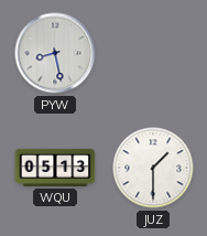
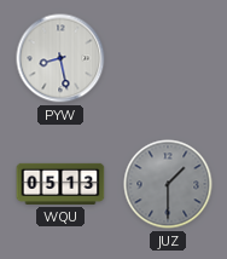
JUZ dial: white -> grey
